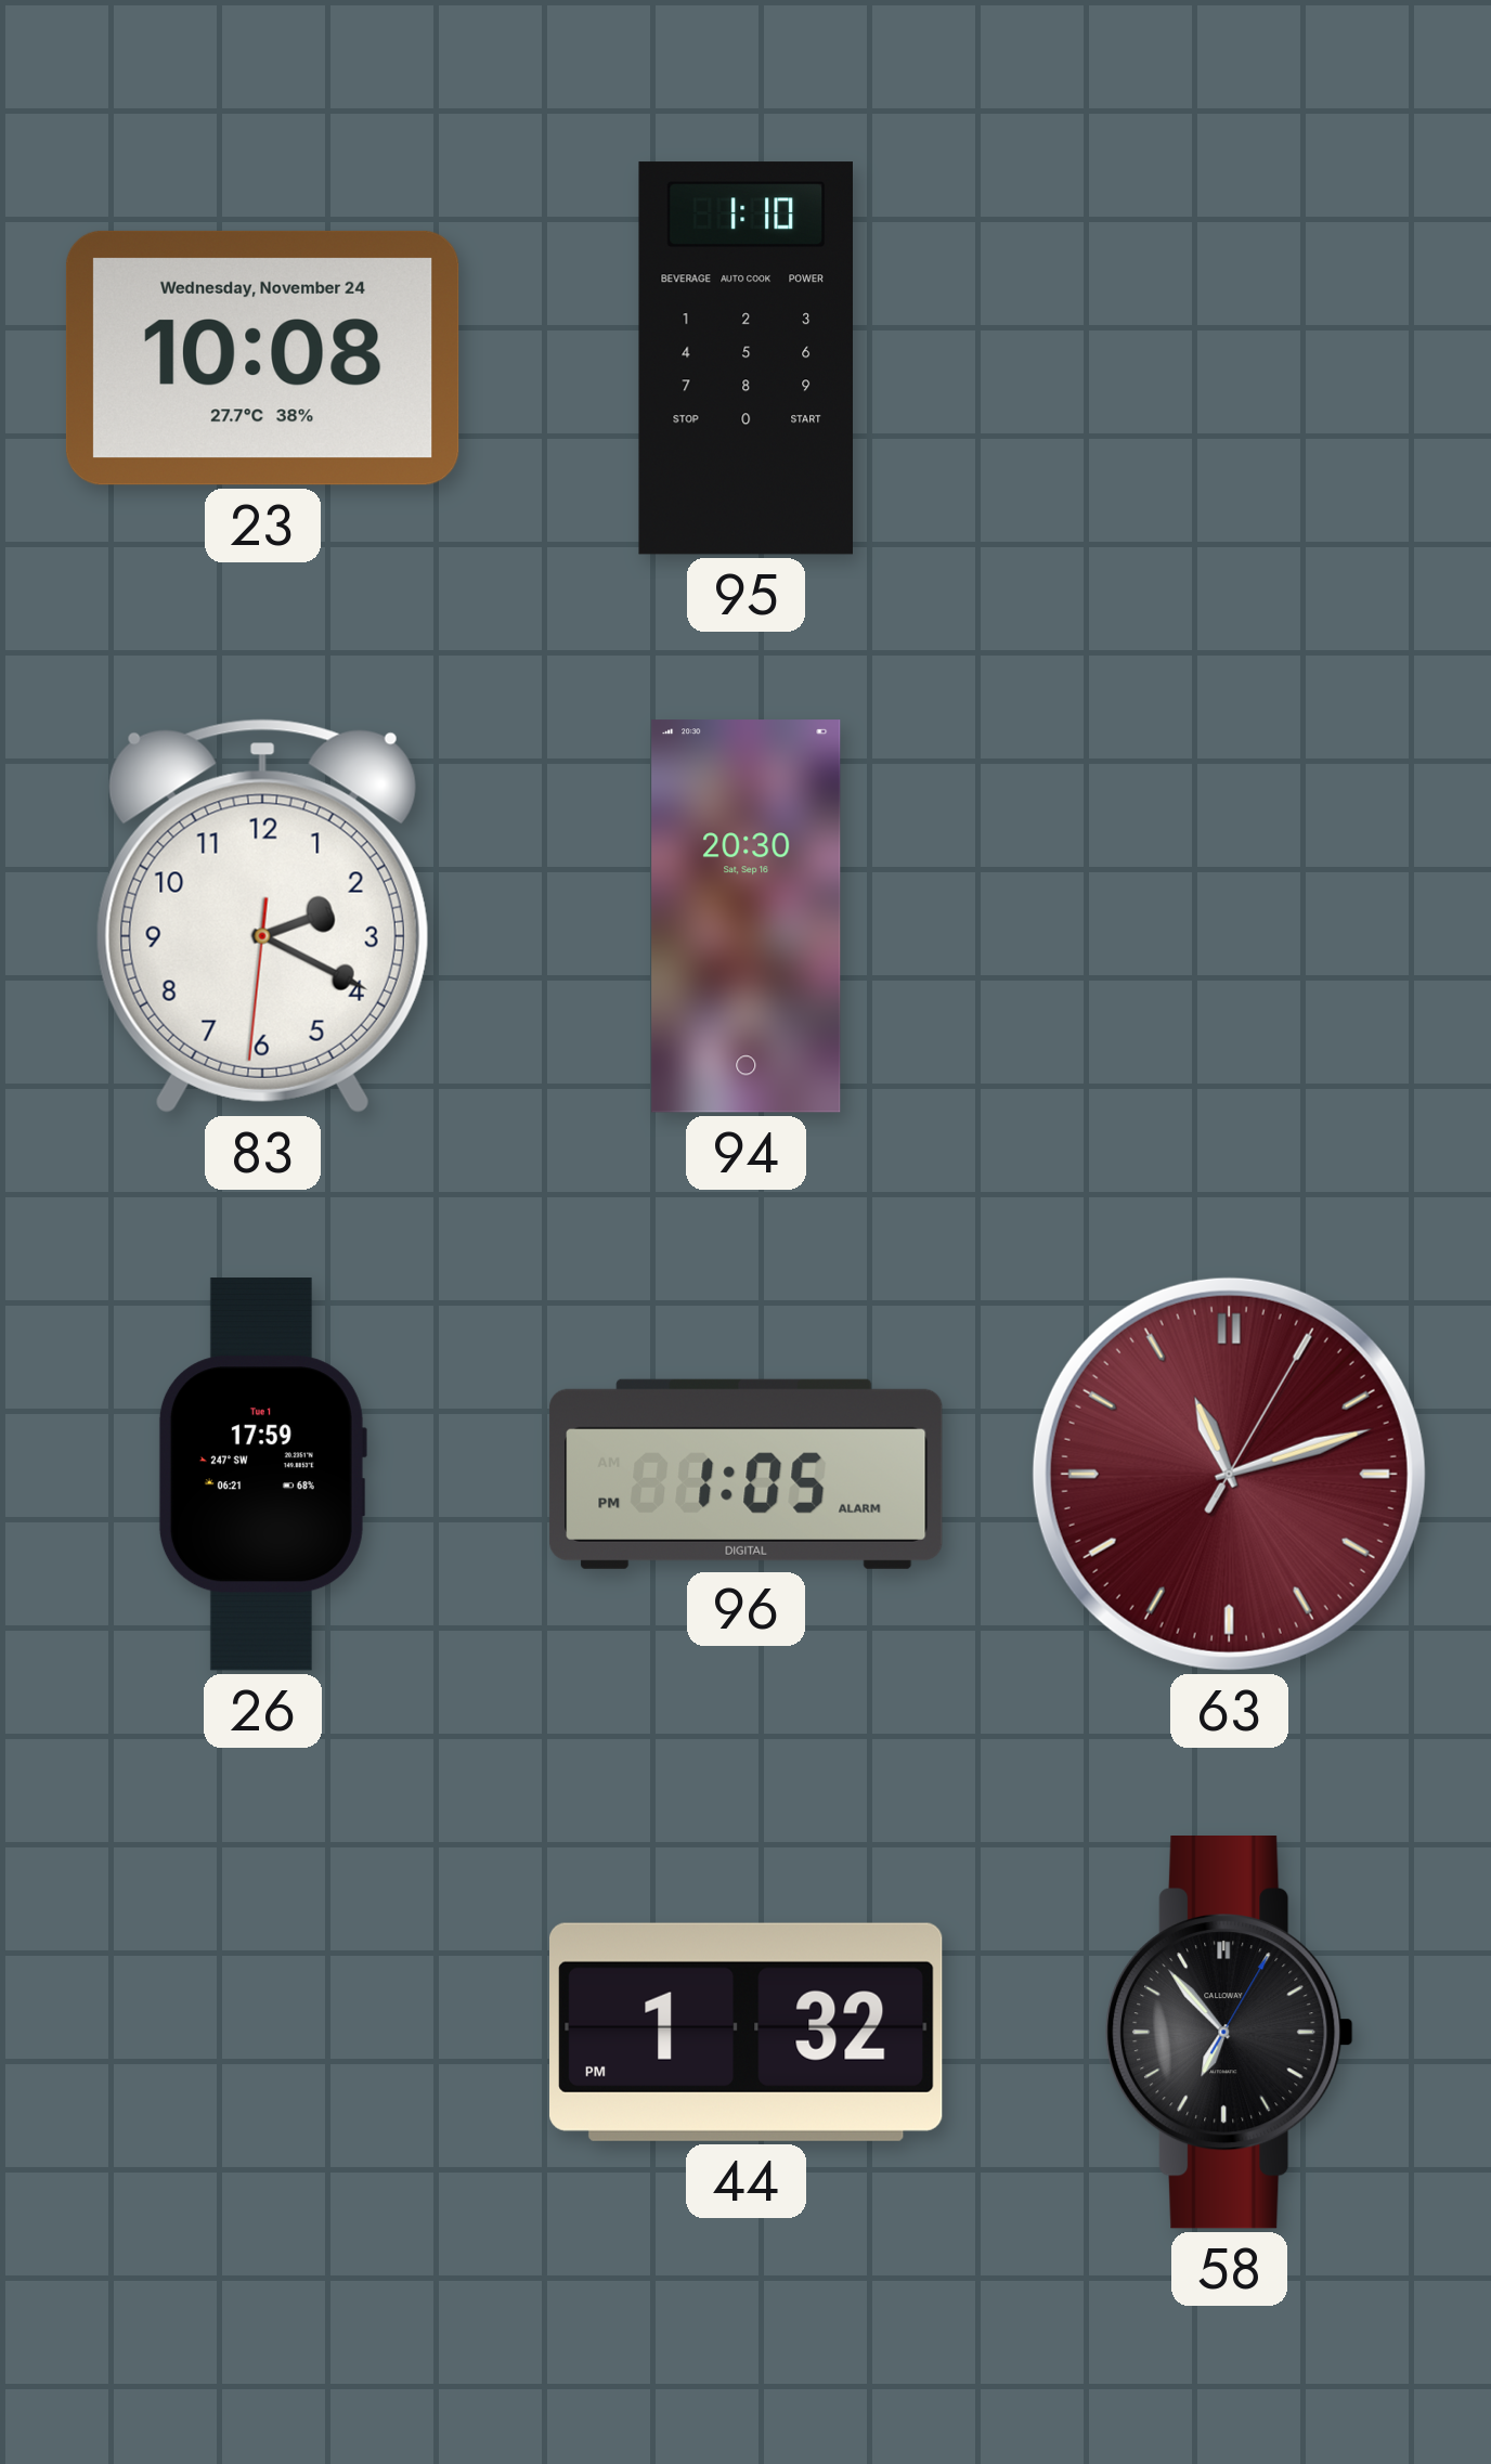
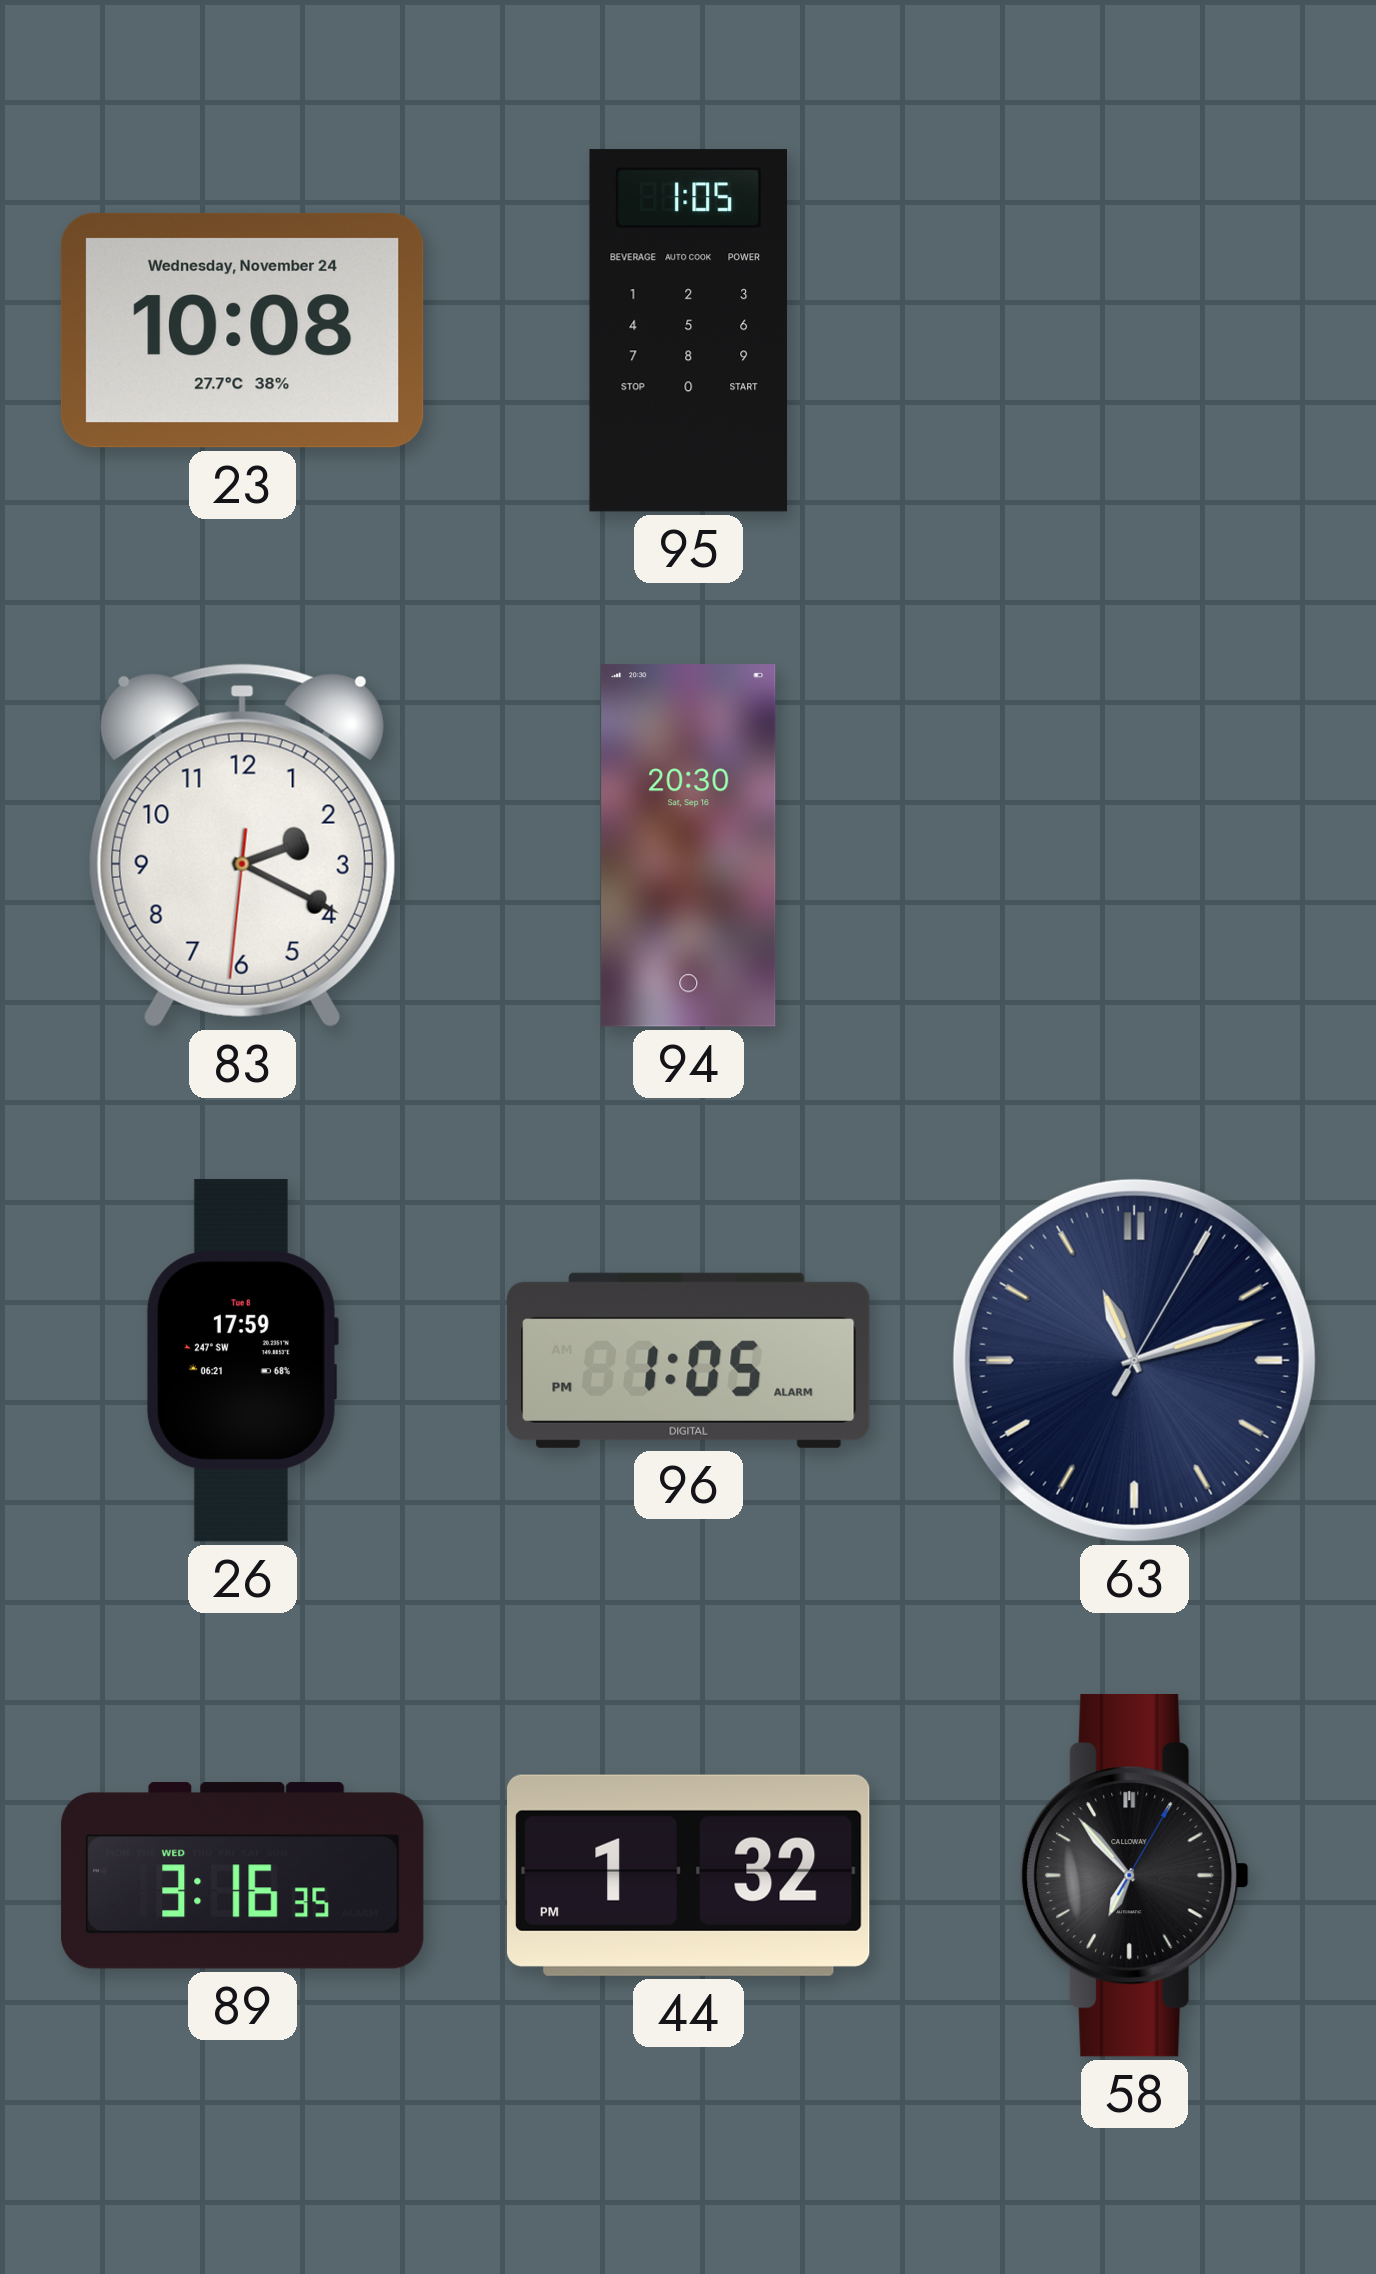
95: 1:10 -> 1:05
26 date: Tue 1 -> Tue 8
63 dial: burgundy -> navy
89: none -> 3:16
